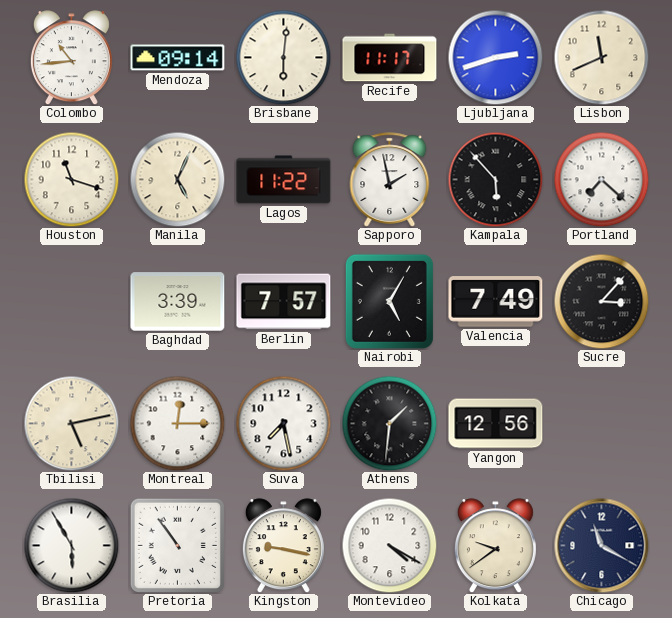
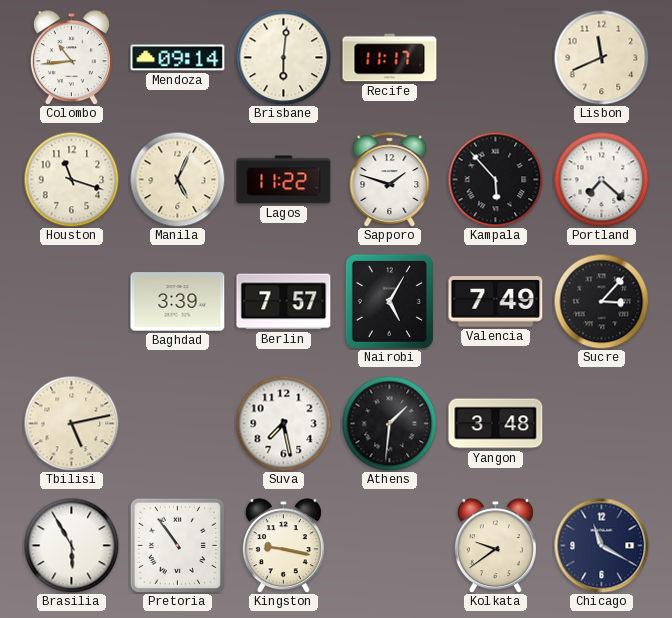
Ljubljana: 2:42 -> none
Sapporo: 1:58 -> 1:48
Montreal: 12:15 -> none
Yangon: 12:56 -> 3:48
Montevideo: 4:20 -> none
